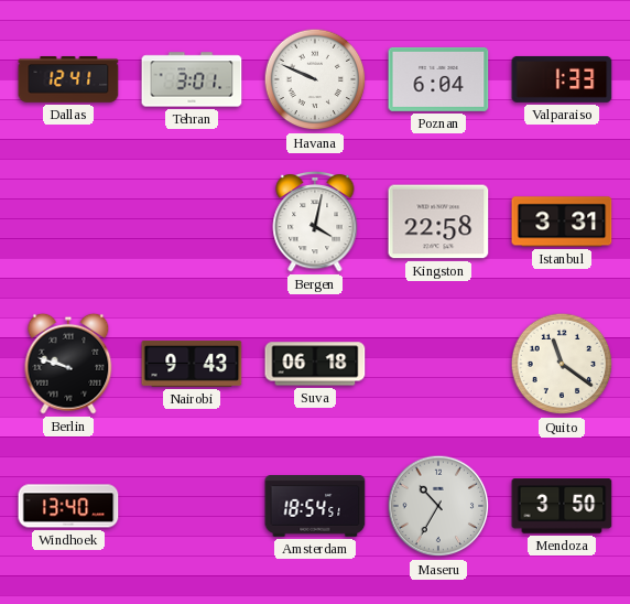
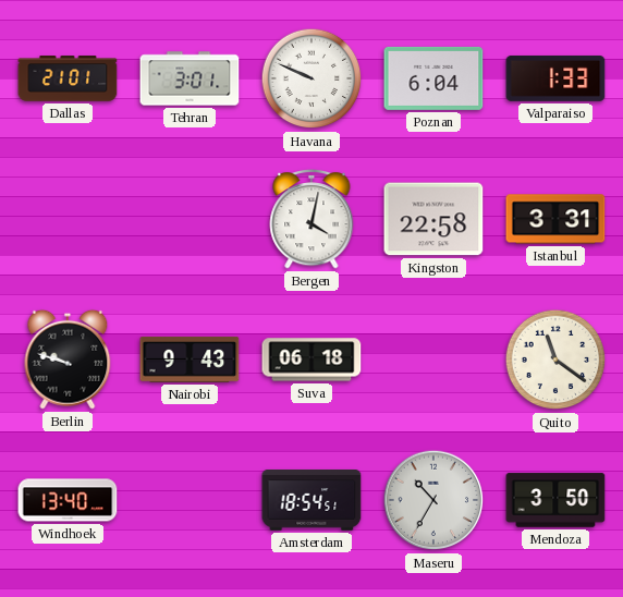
Dallas: 12:41 -> 21:01
